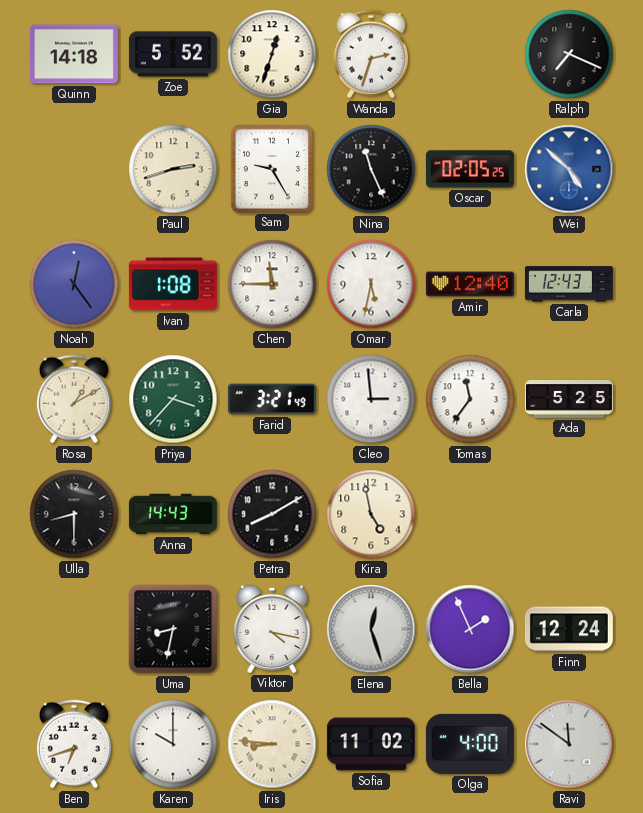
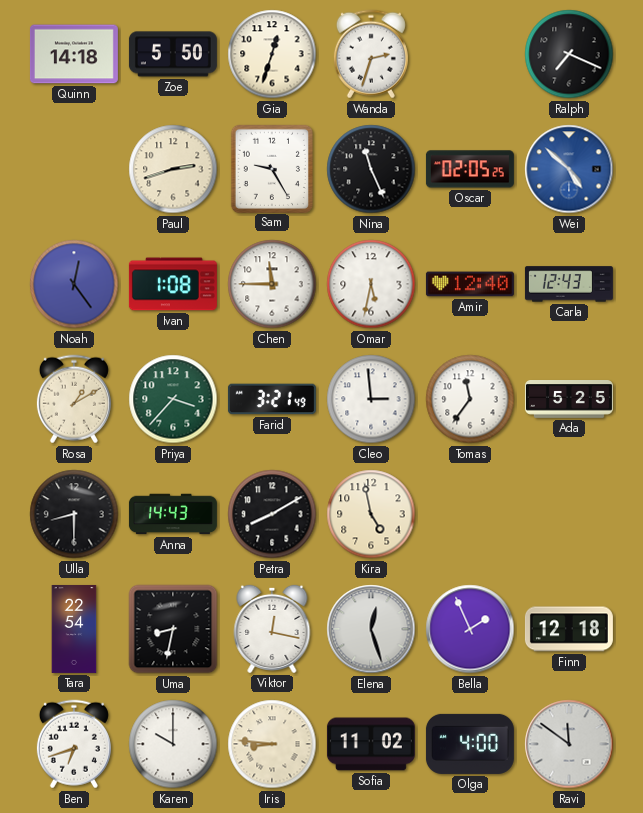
Zoe: 5:52 -> 5:50
Tara: none -> 22:54
Viktor: 4:17 -> 12:17
Finn: 12:24 -> 12:18
